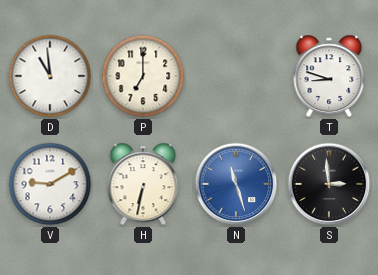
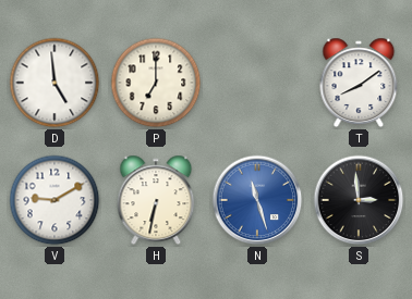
D: 10:59 -> 4:59
T: 8:48 -> 8:09
